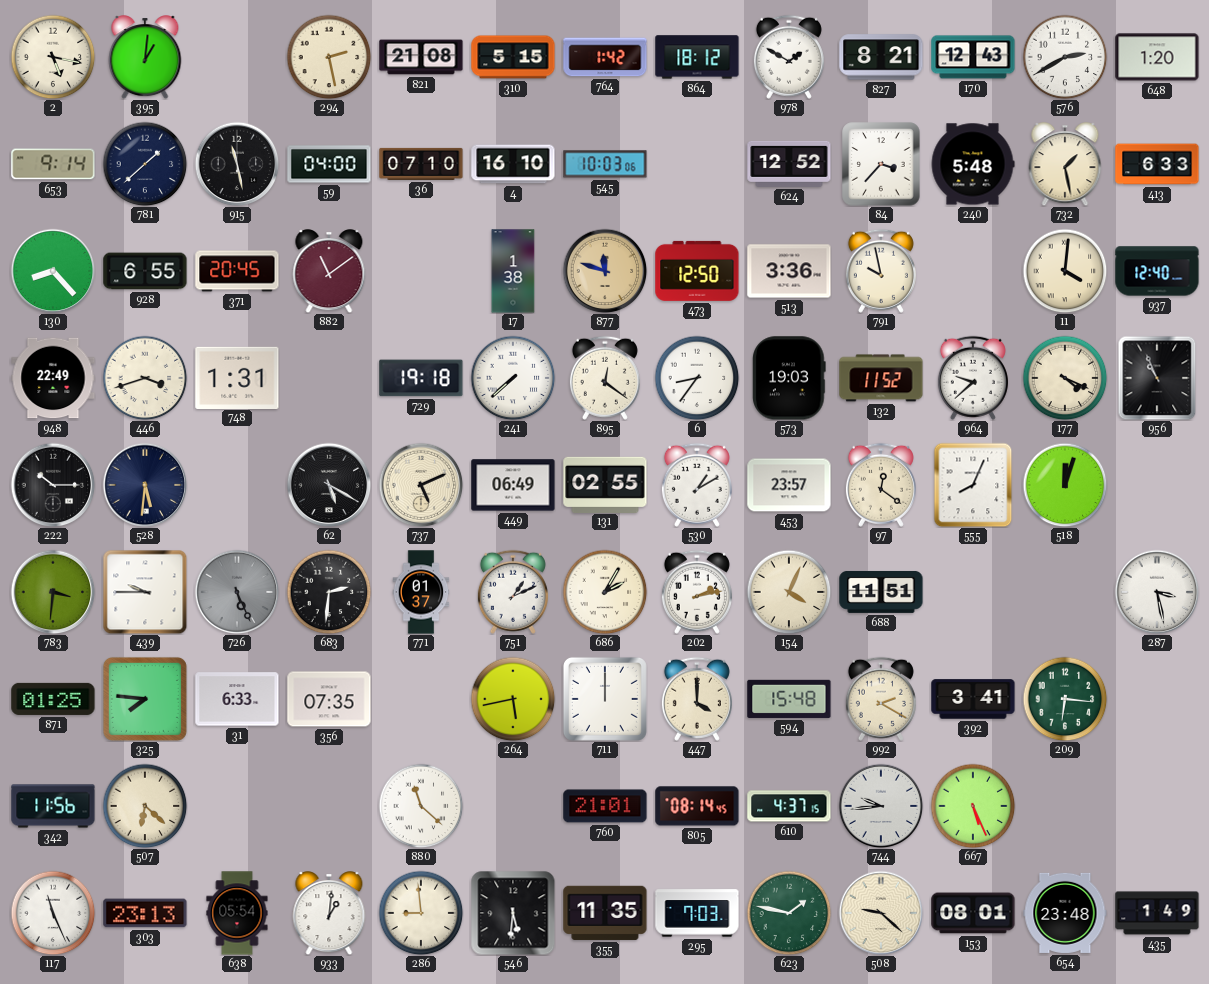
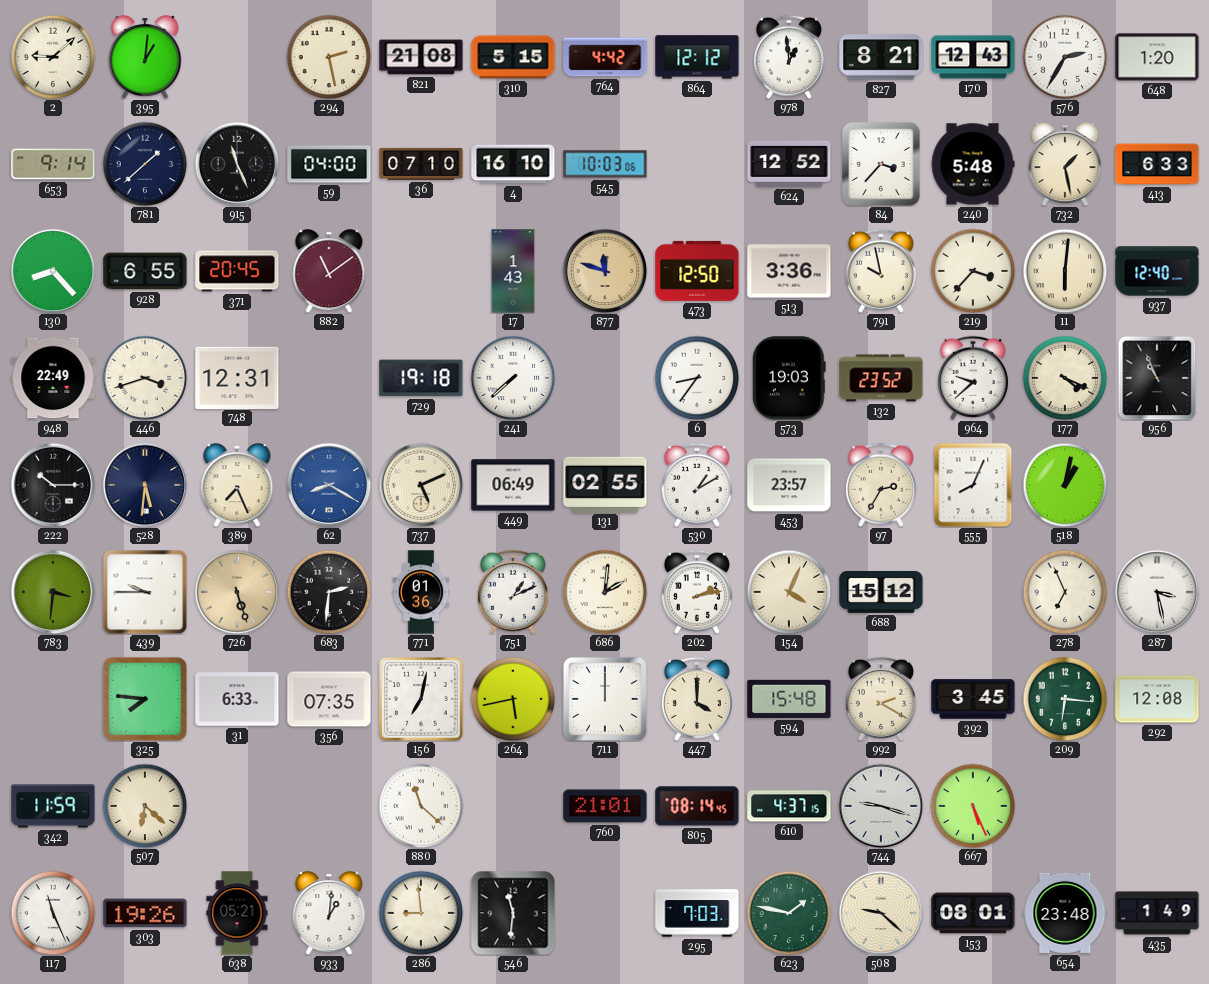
2: 5:17 -> 9:08
764: 1:42 -> 4:42
864: 18:12 -> 12:12
978: 1:50 -> 12:59
576: 2:40 -> 2:35
915: 11:28 -> 11:26
17: 1:38 -> 1:43
219: none -> 3:37
11: 4:01 -> 6:01
748: 1:31 -> 12:31
895: 12:21 -> none
132: 11:52 -> 23:52
389: none -> 7:26
62: 5:20 -> 8:20
62 dial: black -> blue
97: 12:21 -> 2:35
518: 12:03 -> 1:02
726: 5:26 -> 5:27
726 dial: grey -> champagne
771: 01:37 -> 01:36
686: 2:05 -> 2:01
688: 11:51 -> 15:12
278: none -> 6:56
871: 01:25 -> none
156: none -> 7:02
392: 3:41 -> 3:45
292: none -> 12:08
342: 11:56 -> 11:59
744: 9:44 -> 9:18
303: 23:13 -> 19:26
638: 05:54 -> 05:21
546: 5:31 -> 11:31
355: 11:35 -> none
